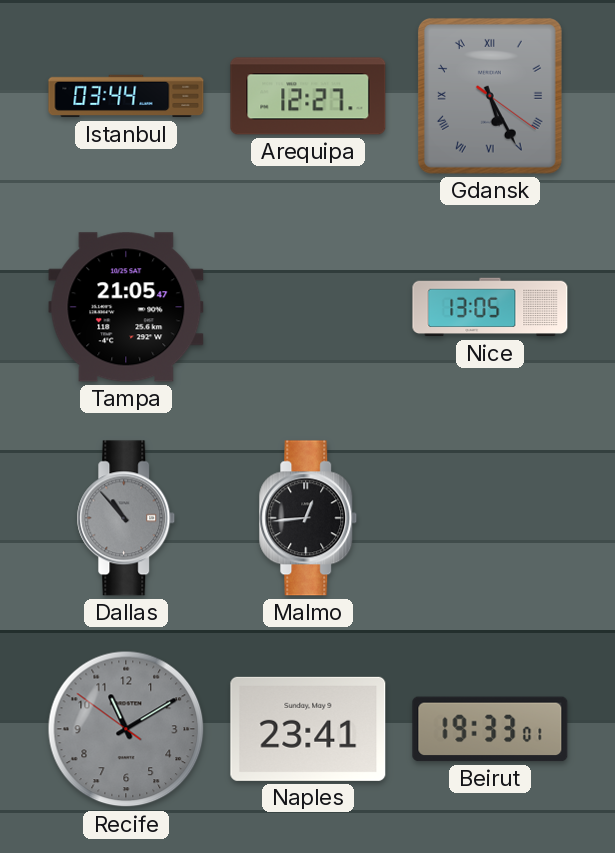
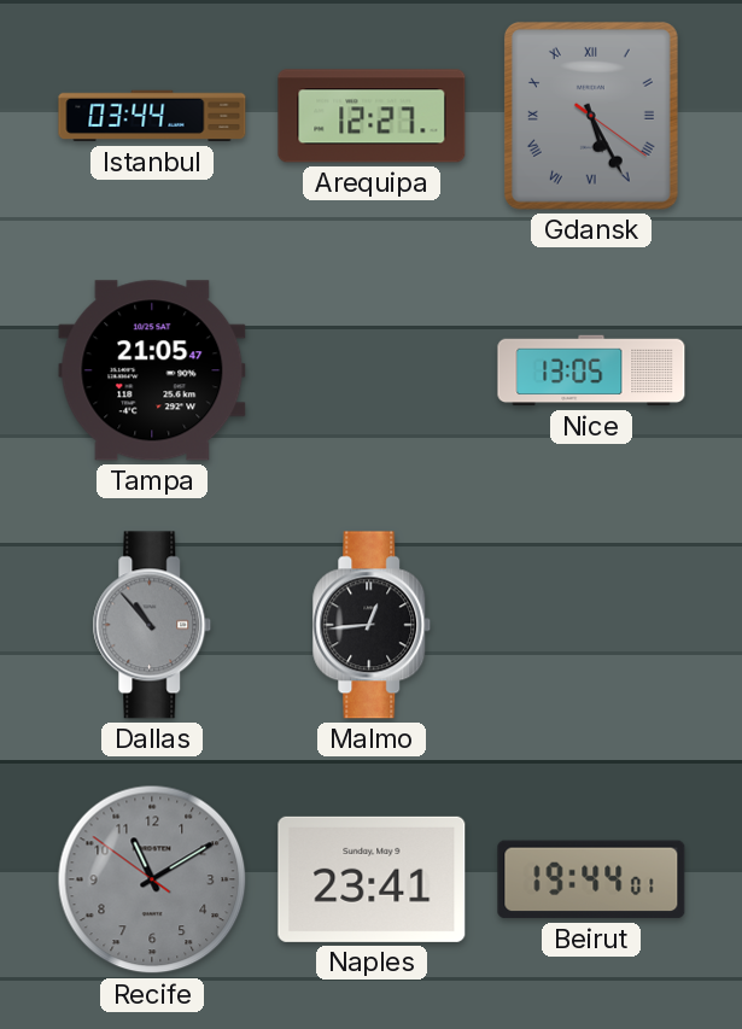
Beirut: 19:33 -> 19:44
